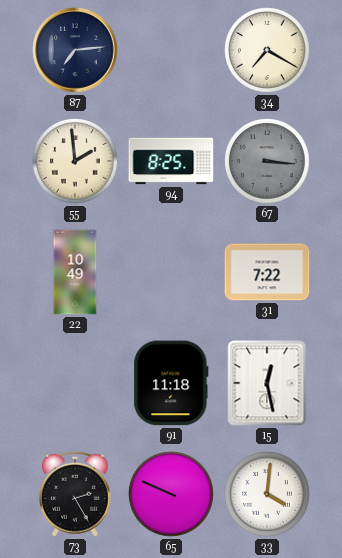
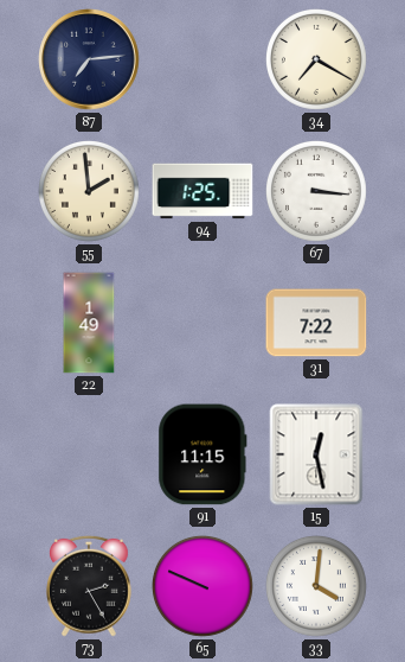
94: 8:25 -> 1:25
67 dial: grey -> white
22: 10:49 -> 1:49
91: 11:18 -> 11:15
